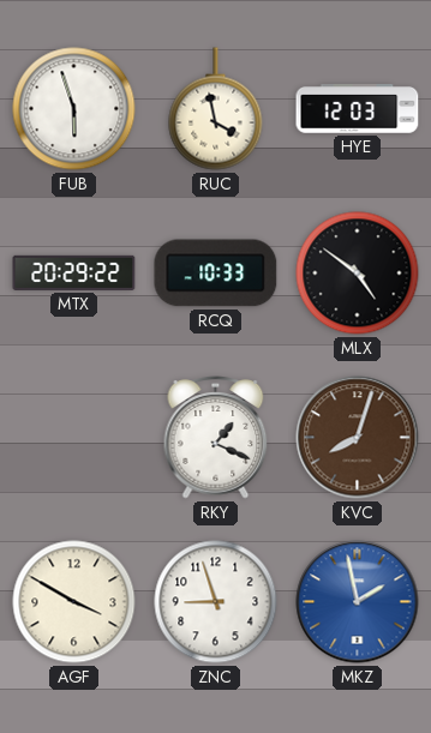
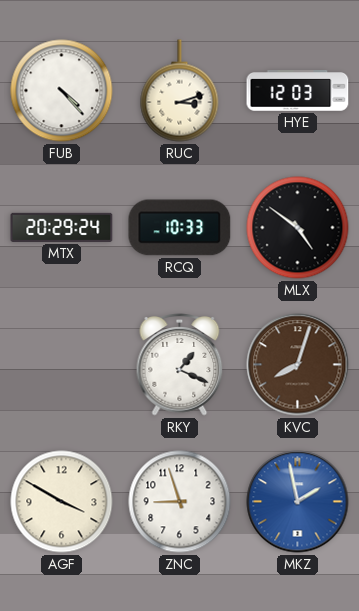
FUB: 5:57 -> 4:23
RUC: 3:58 -> 3:12
MTX: 20:29:22 -> 20:29:24
